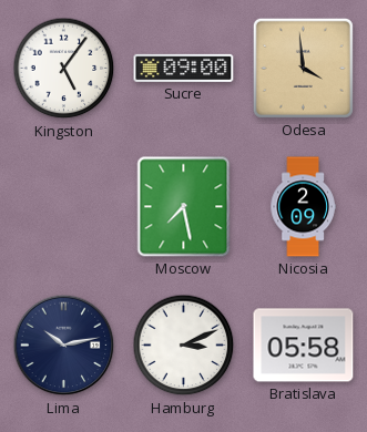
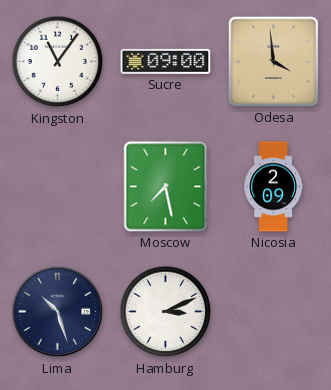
Kingston: 5:06 -> 11:06
Lima: 10:13 -> 10:27
Bratislava: 05:58 -> none
